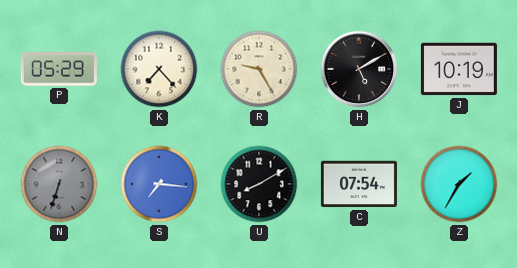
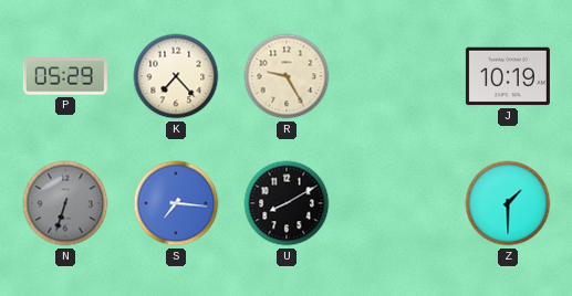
H: 5:10 -> none
C: 07:54 -> none
Z: 1:35 -> 1:30
